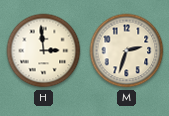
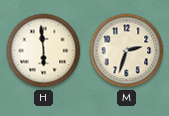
H: 2:59 -> 5:59
